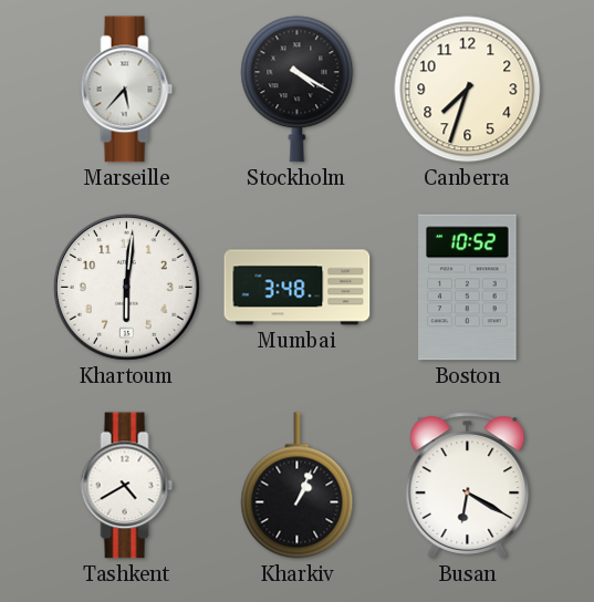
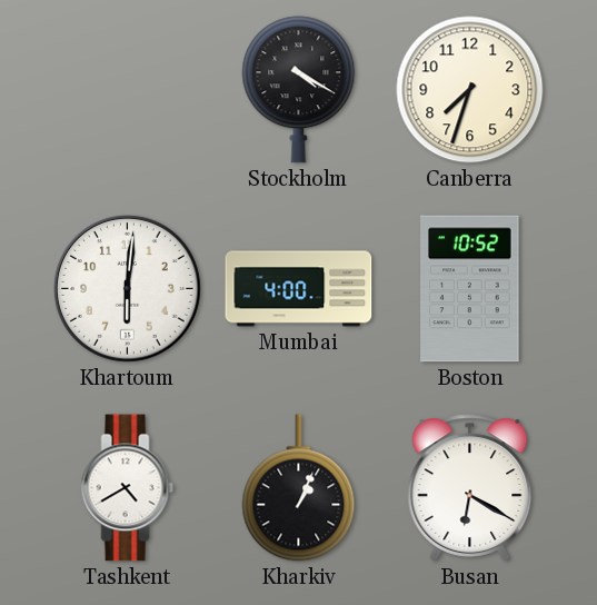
Marseille: 5:37 -> none
Mumbai: 3:48 -> 4:00
